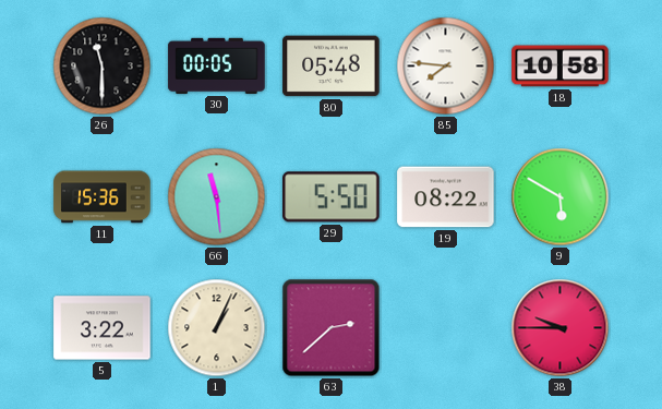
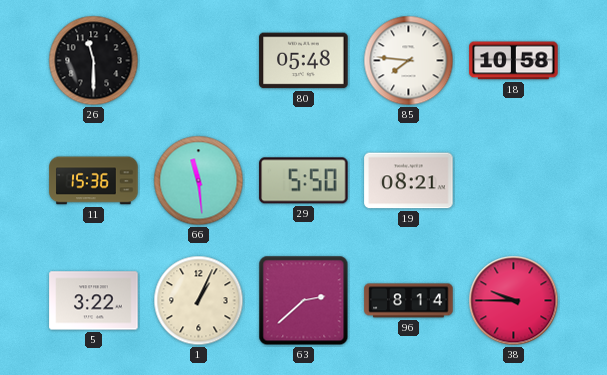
30: 00:05 -> none
19: 08:22 -> 08:21
9: 5:50 -> none
96: none -> 8:14
